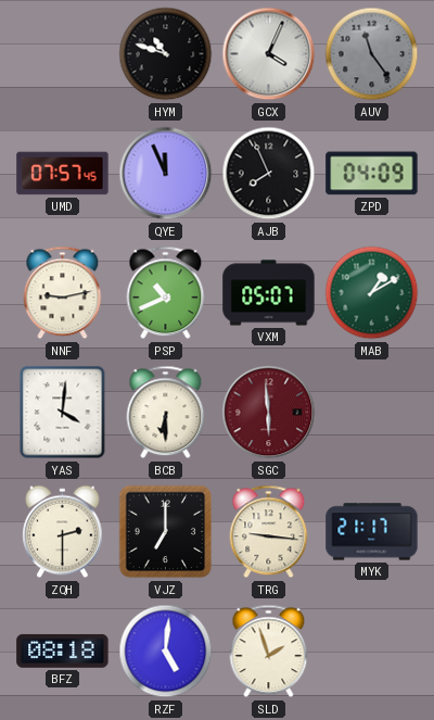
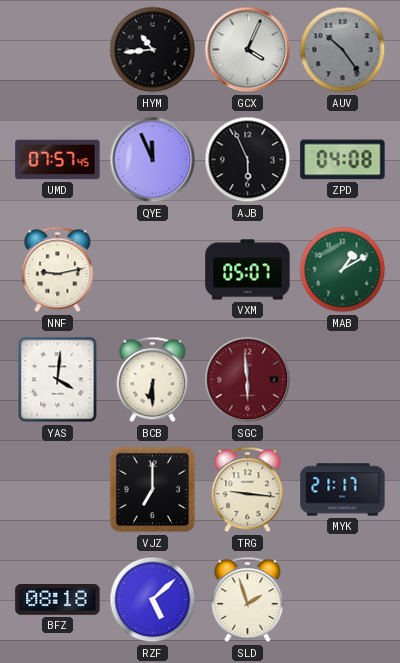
HYM: 10:48 -> 10:44
AUV: 11:24 -> 10:24
AJB: 7:56 -> 5:56
ZPD: 04:09 -> 04:08
PSP: 10:41 -> none
ZQH: 2:30 -> none
RZF: 5:01 -> 5:08
